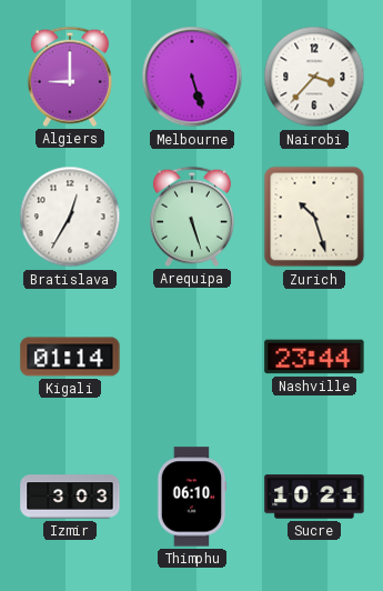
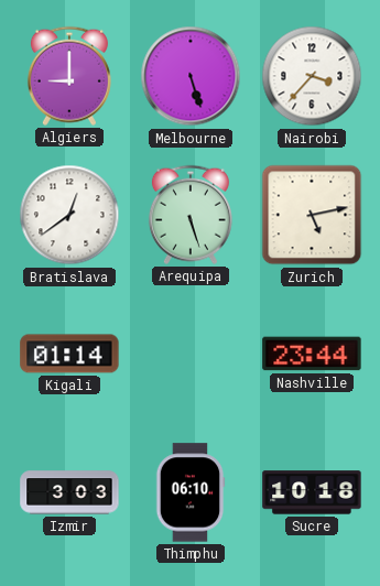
Bratislava: 12:35 -> 12:39
Zurich: 10:27 -> 5:13
Sucre: 10:21 -> 10:18
